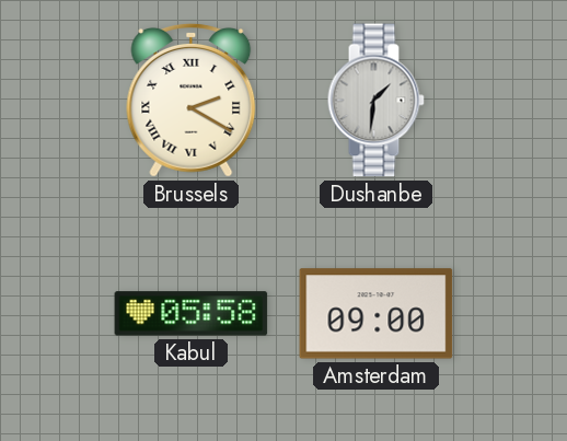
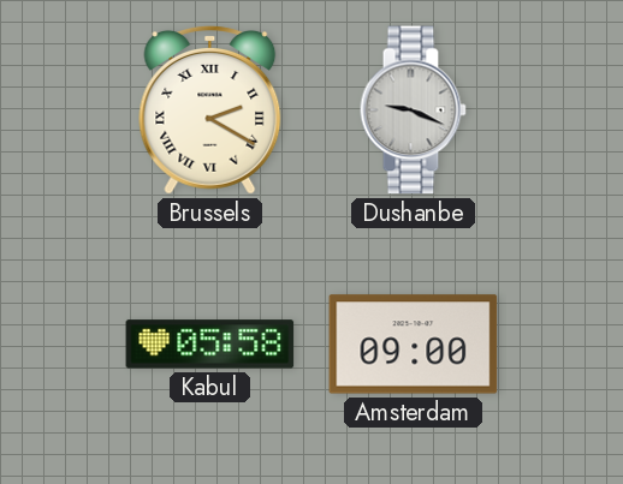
Dushanbe: 1:31 -> 9:19
